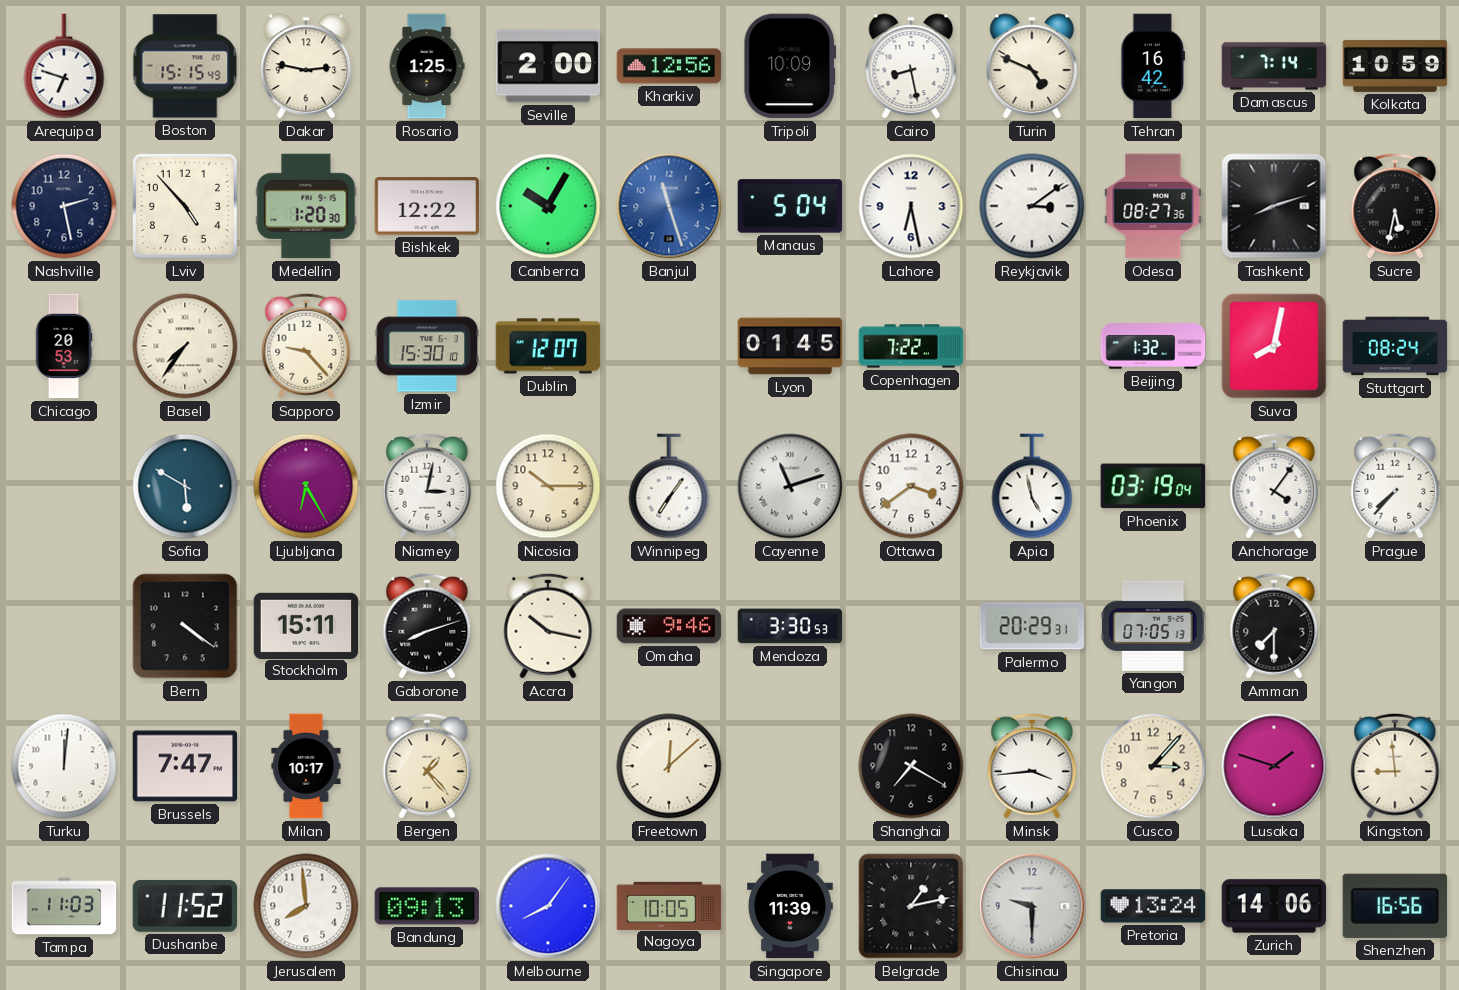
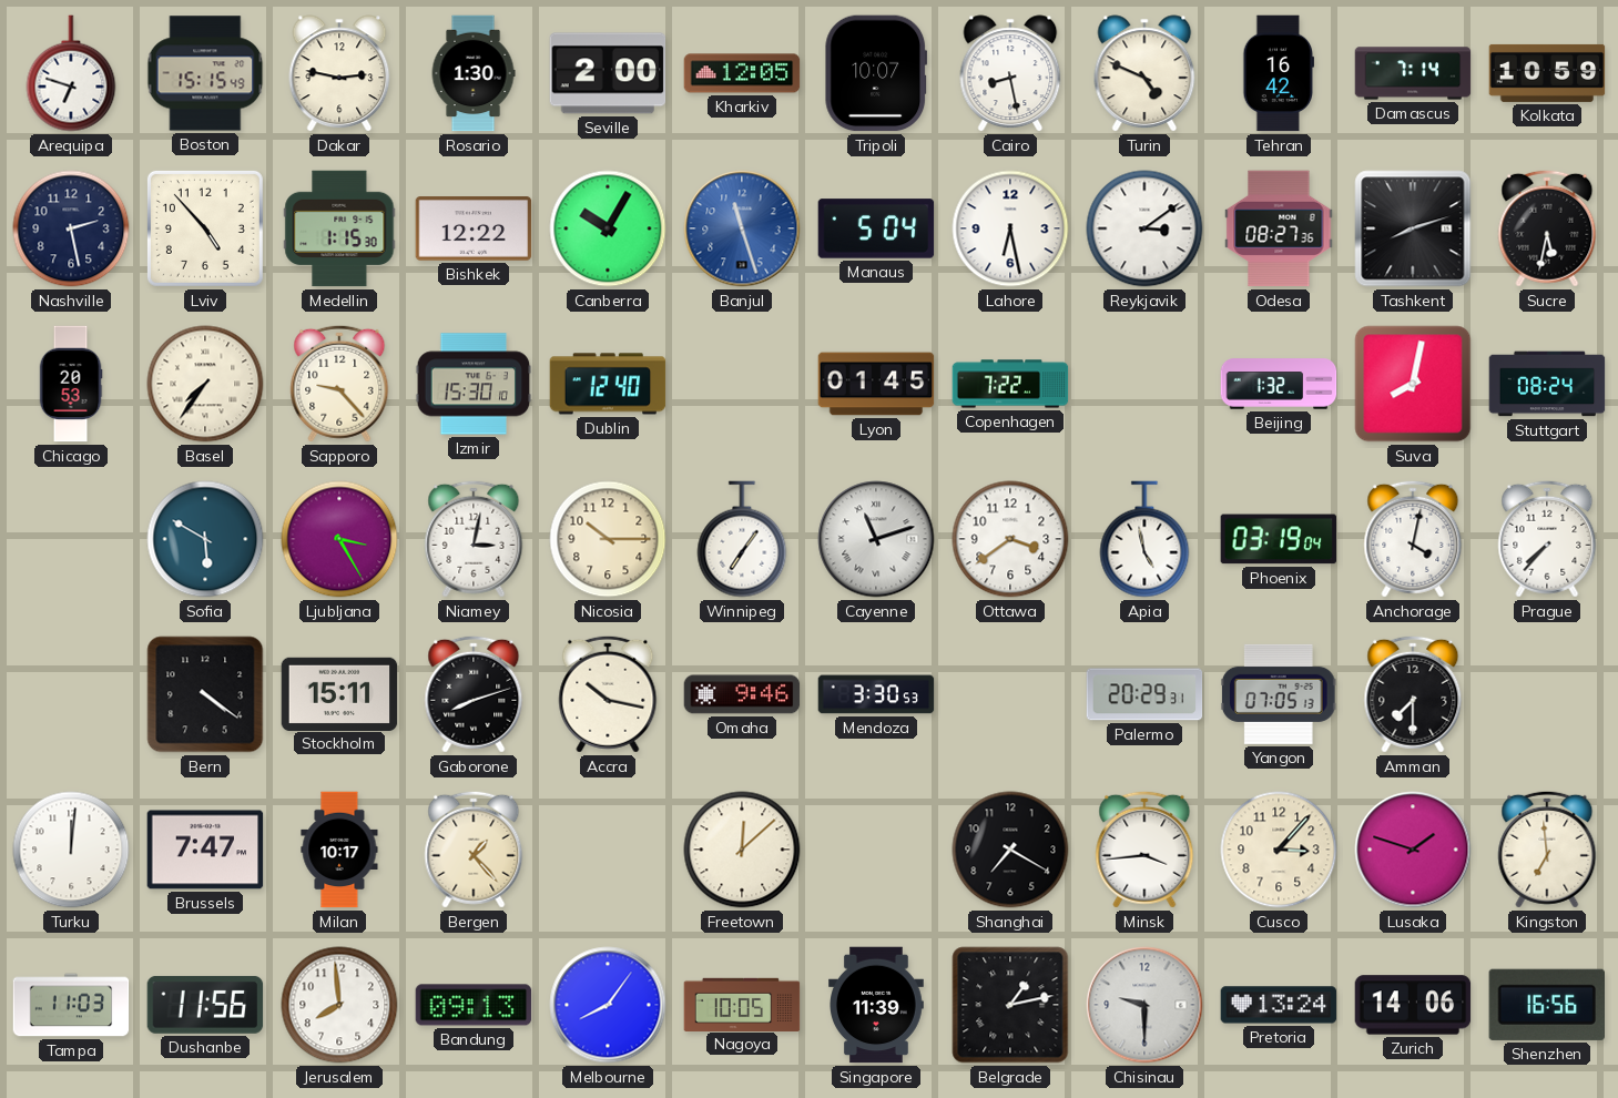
Rosario: 1:25 -> 1:30
Kharkiv: 12:56 -> 12:05
Tripoli: 10:09 -> 10:07
Medellin: 1:20 -> 1:15
Dublin: 12:07 -> 12:40
Ljubljana: 6:25 -> 3:25
Anchorage: 4:06 -> 4:02
Kingston: 8:59 -> 6:59
Dushanbe: 11:52 -> 11:56
